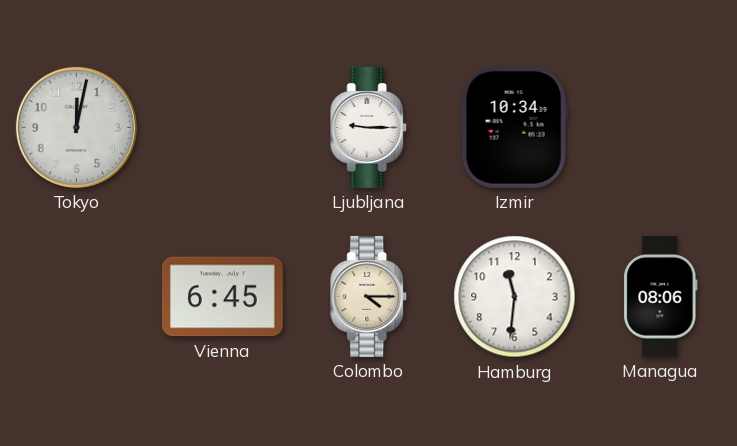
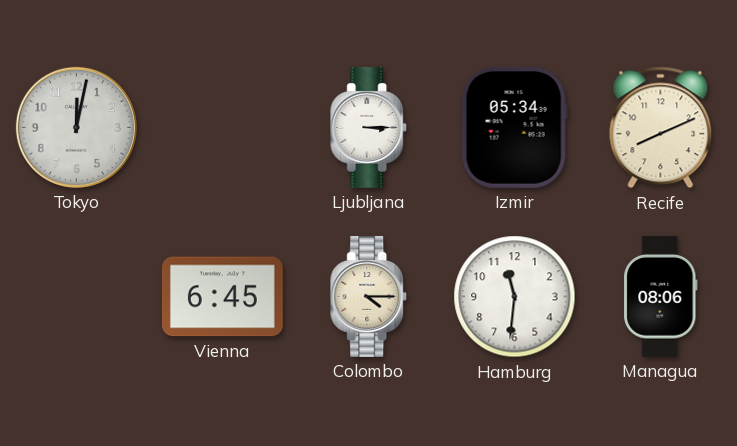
Ljubljana: 9:15 -> 3:15
Izmir: 10:34 -> 05:34
Recife: none -> 8:11
